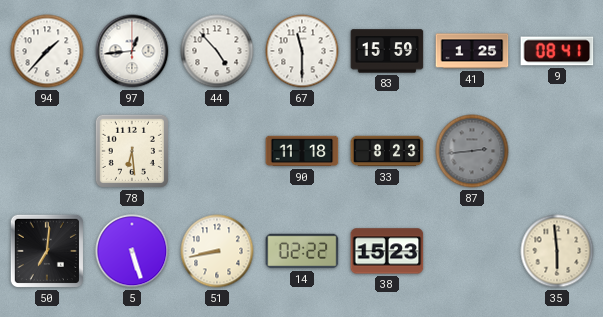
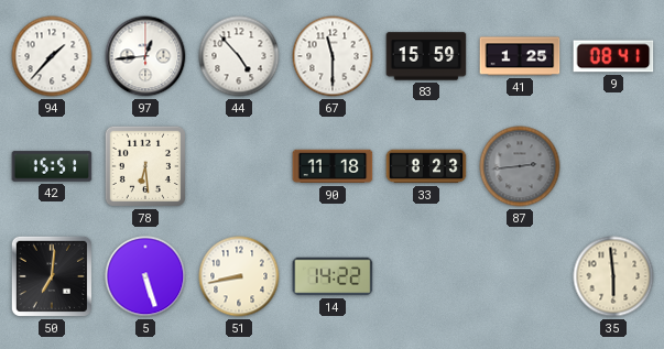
42: none -> 15:51
14: 02:22 -> 14:22
38: 15:23 -> none
